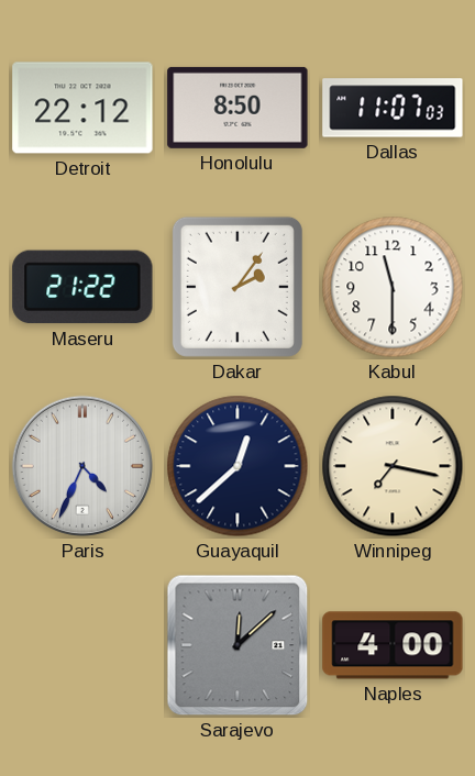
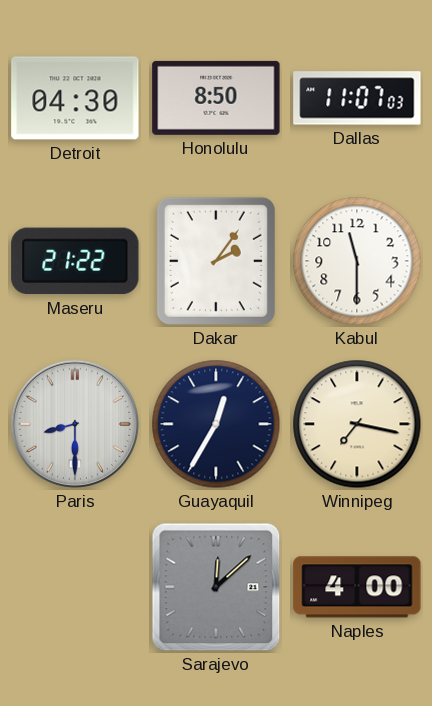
Detroit: 22:12 -> 04:30
Paris: 4:34 -> 8:30
Guayaquil: 12:38 -> 12:35
